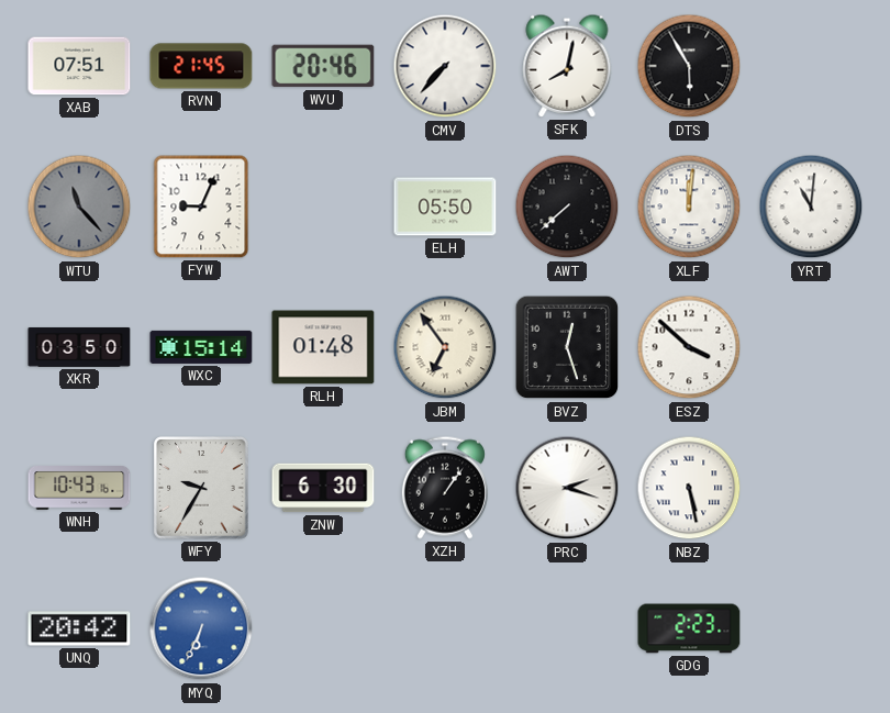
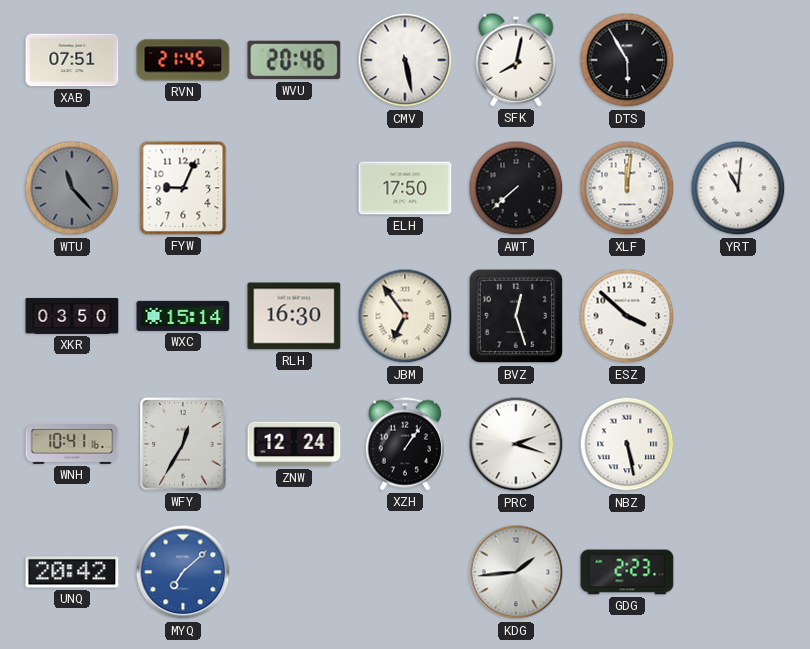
CMV: 7:37 -> 5:28
ELH: 05:50 -> 17:50
RLH: 01:48 -> 16:30
WNH: 10:43 -> 10:41
WFY: 9:35 -> 12:35
ZNW: 6:30 -> 12:24
MYQ: 6:34 -> 7:08
KDG: none -> 1:44
